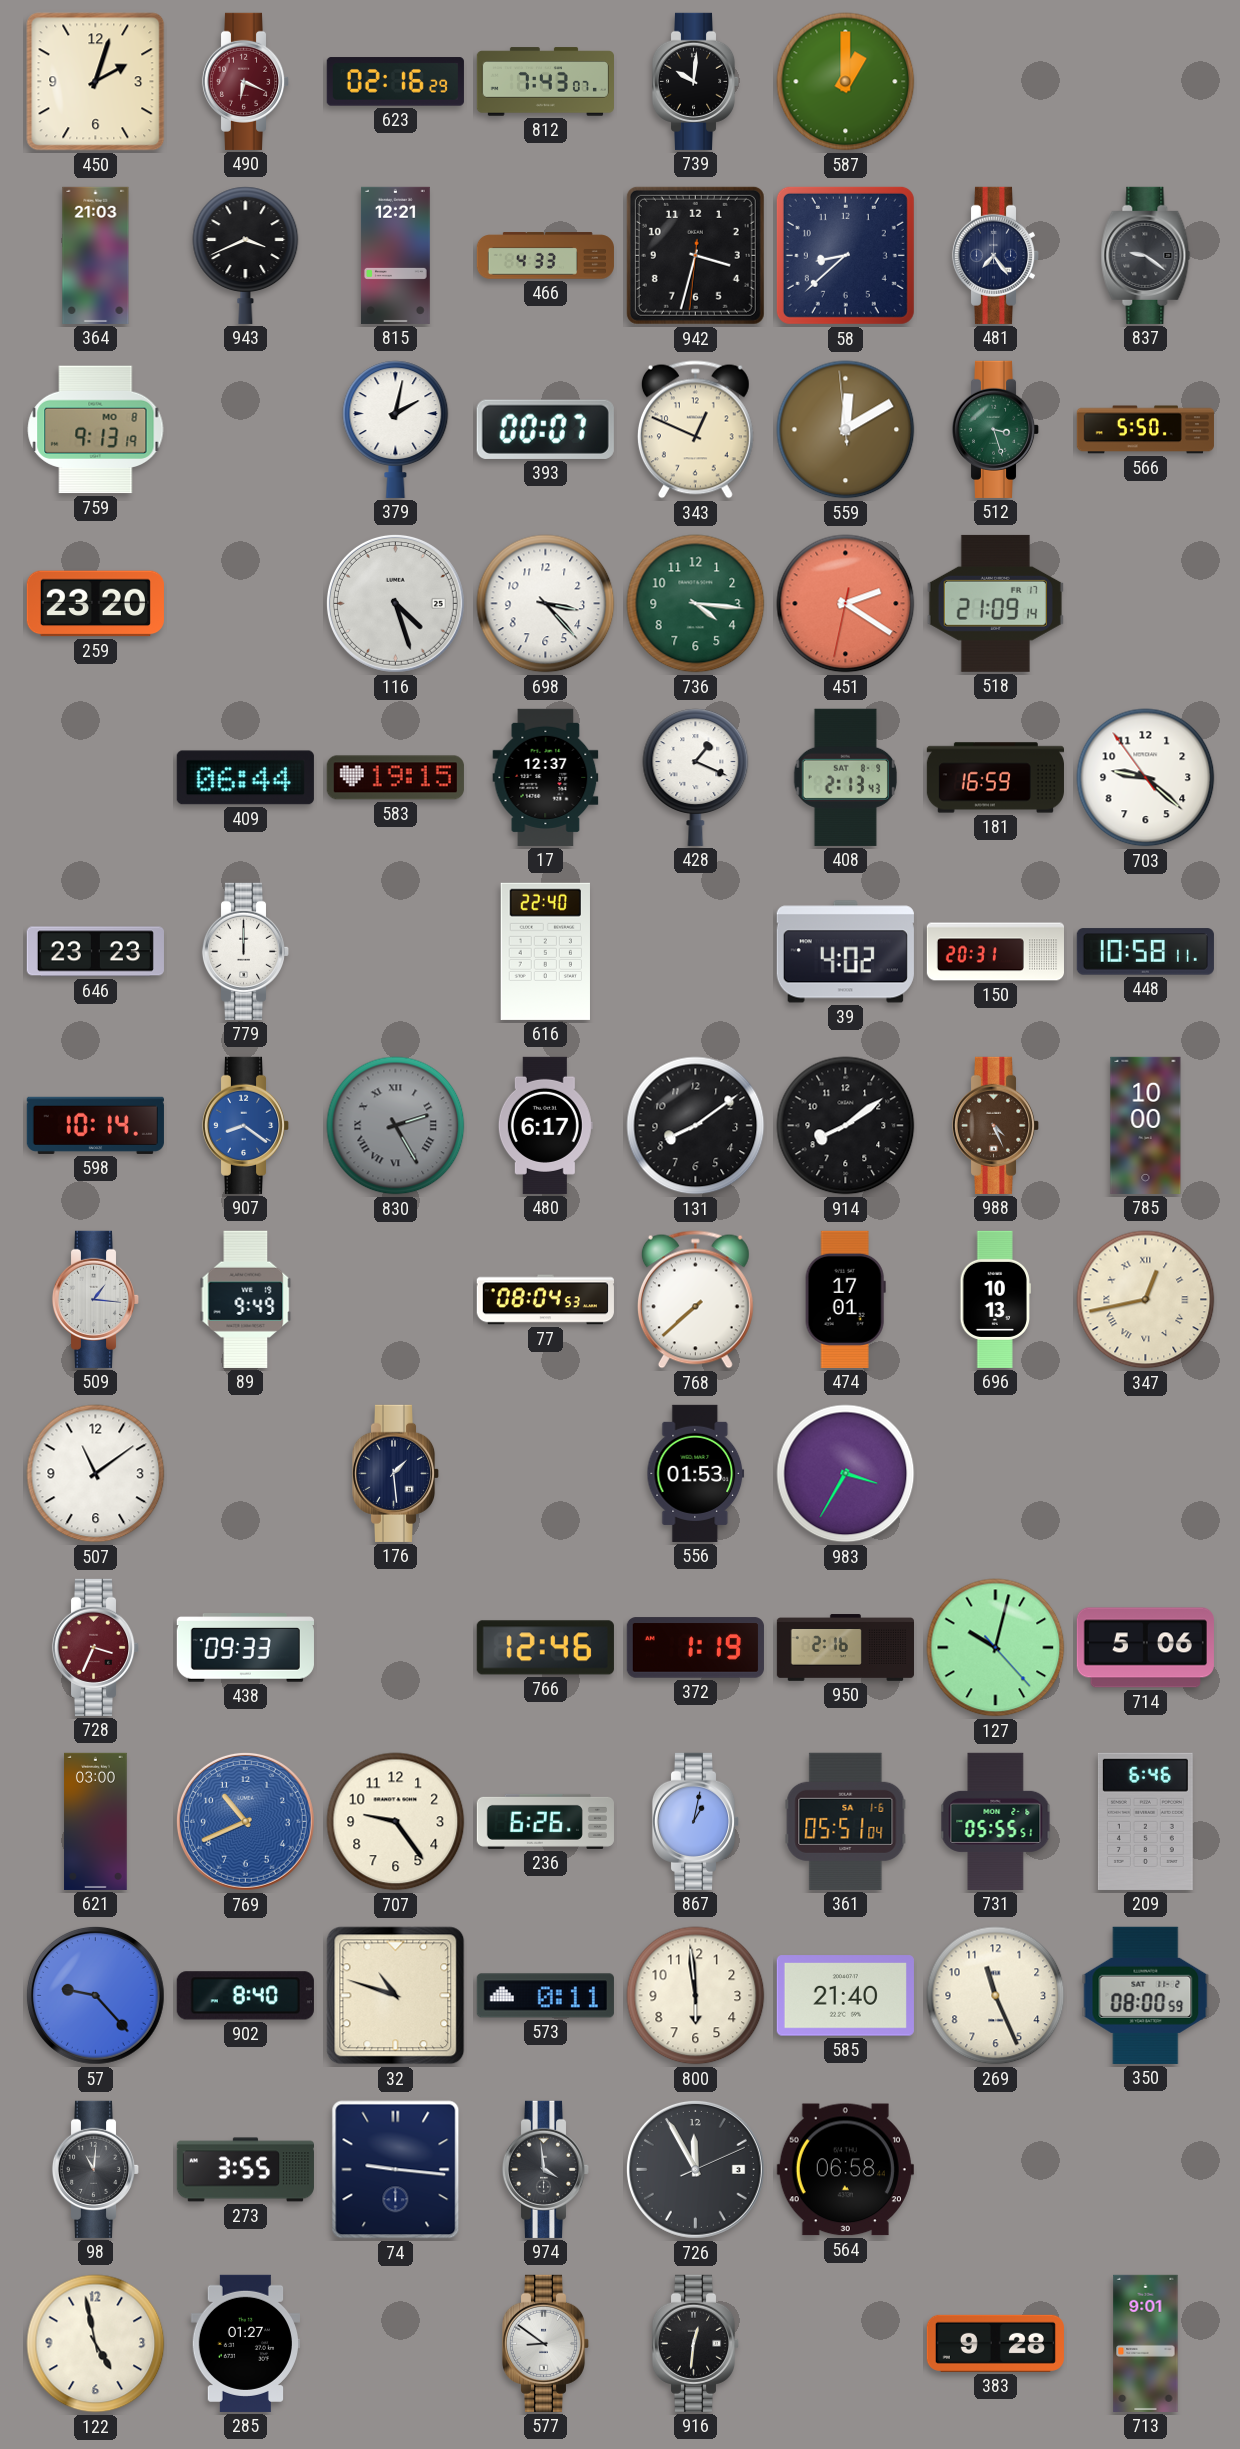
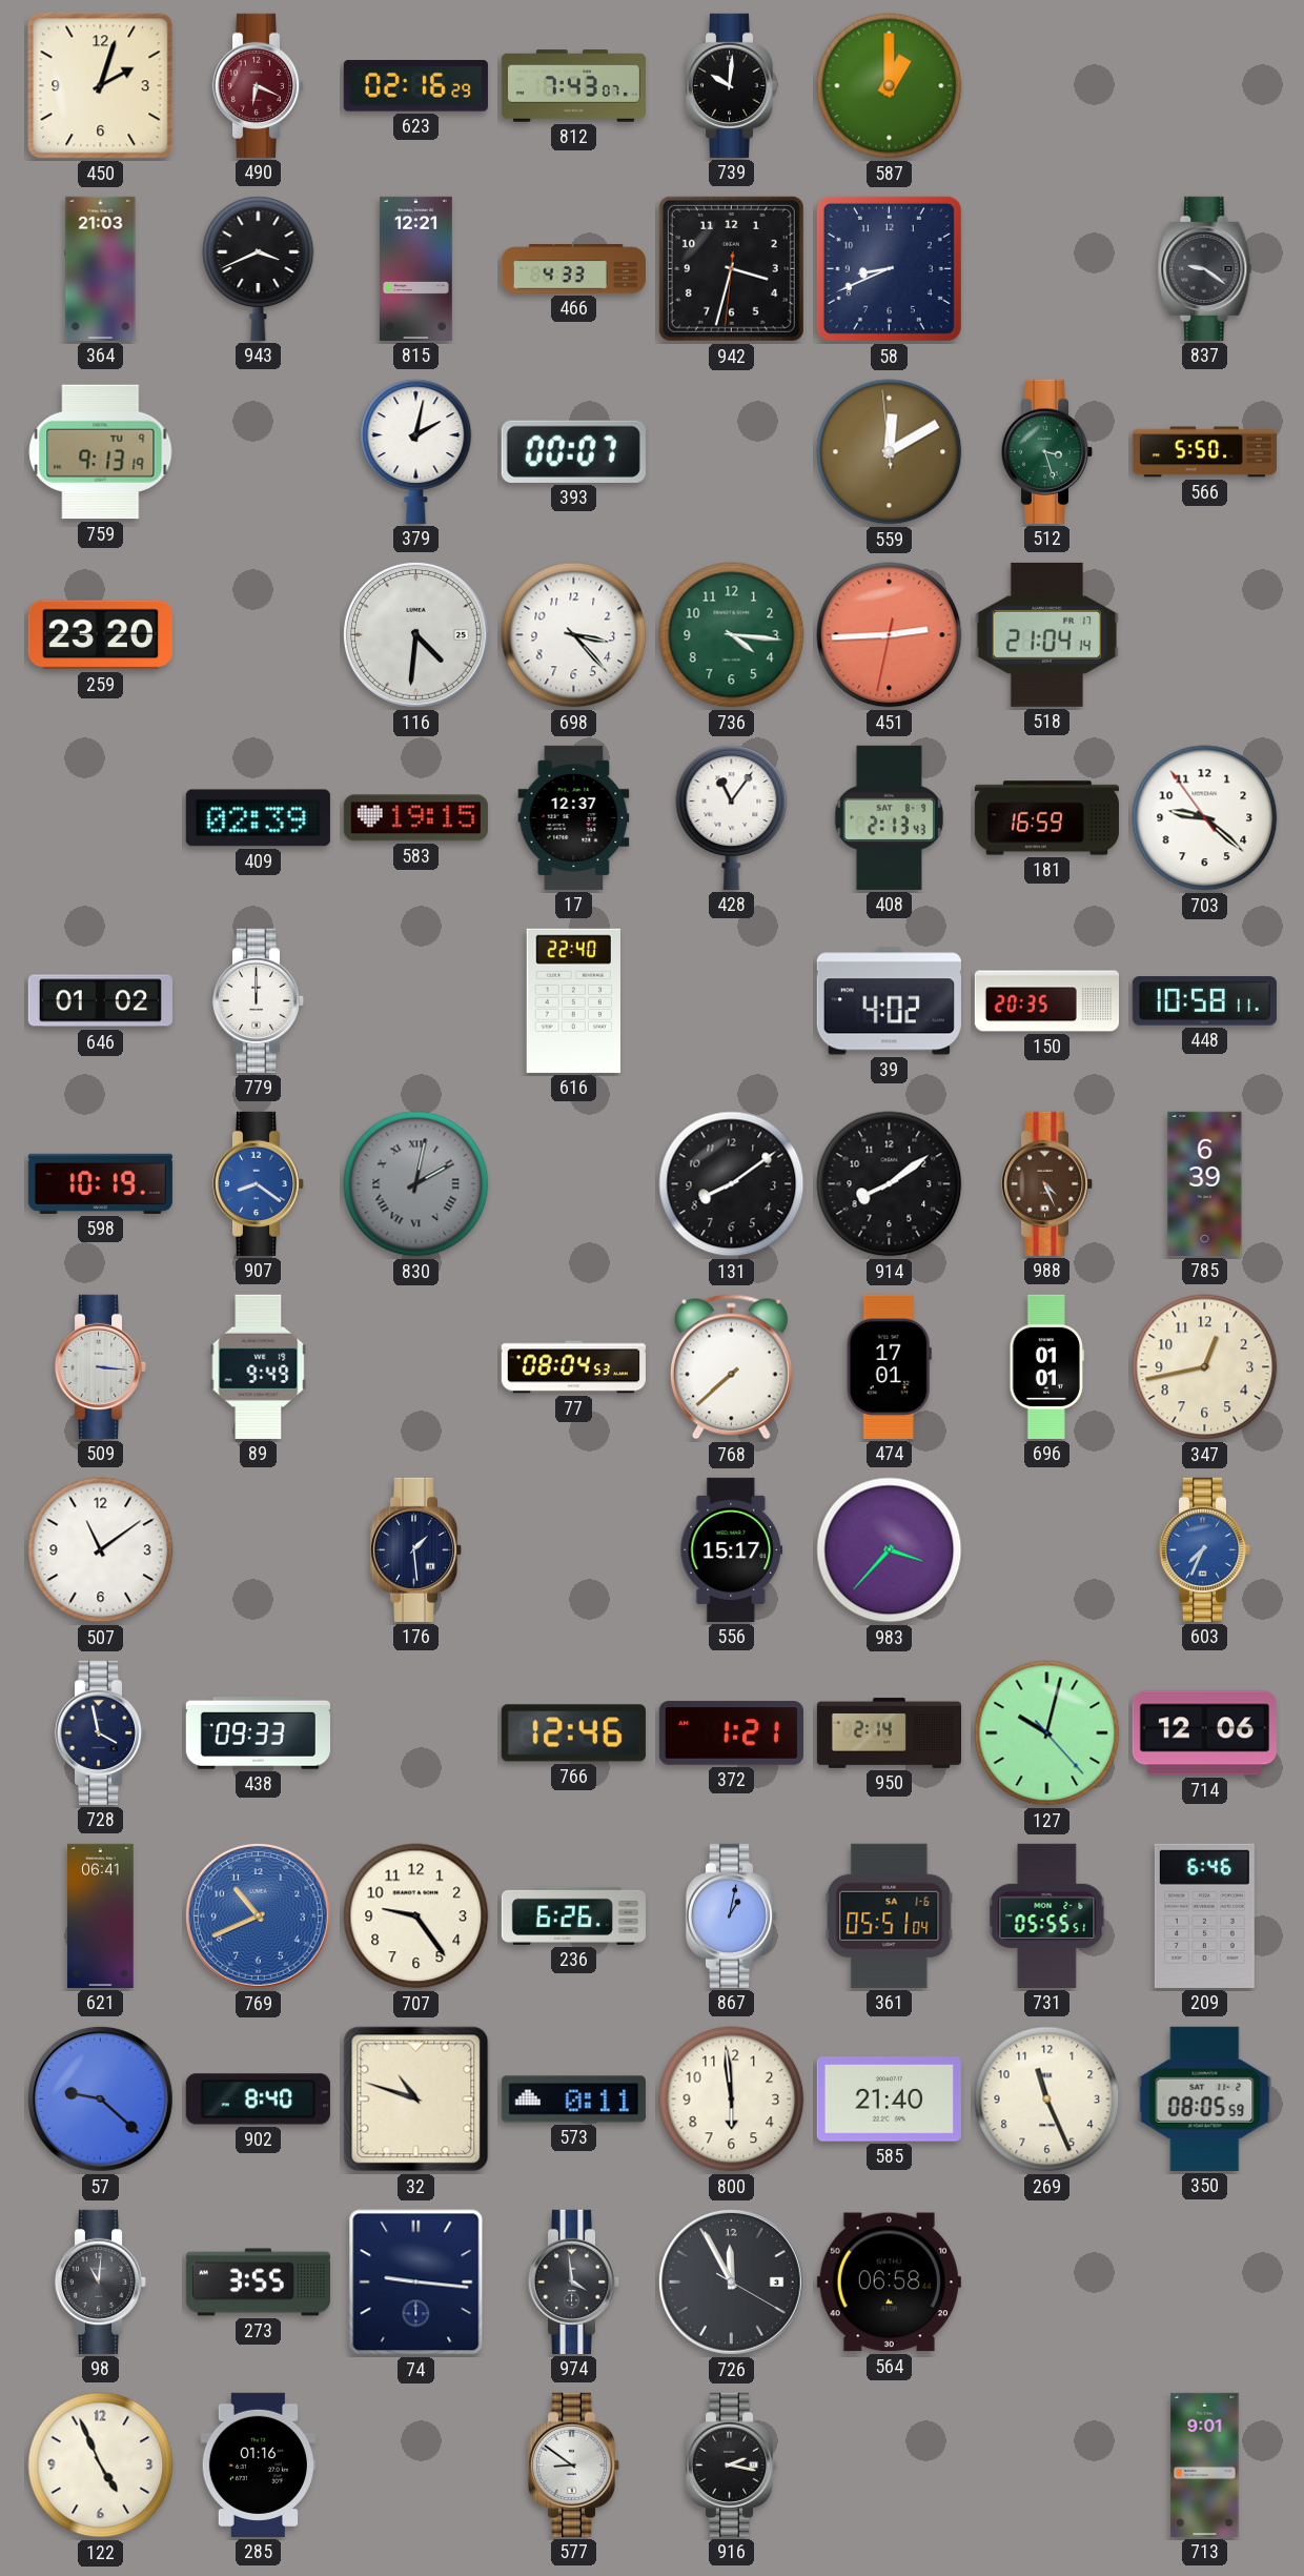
58: 8:38 -> 8:41
481: 7:24 -> none
759 date: MO 8 -> TU 9
343: 12:49 -> none
116: 4:27 -> 4:31
451: 2:20 -> 2:44
518: 21:09 -> 21:04
409: 06:44 -> 02:39
428: 1:19 -> 11:06
646: 23:23 -> 01:02
150: 20:31 -> 20:35
598: 10:14 -> 10:19
830: 2:25 -> 2:02
480: 6:17 -> none
785: 10:00 -> 6:39
509: 1:16 -> 3:16
696: 10:13 -> 01:01
347 numerals: Roman -> Arabic
556: 01:53 -> 15:17
983: 3:35 -> 3:37
603: none -> 7:34
728: 3:34 -> 3:58
728 dial: burgundy -> navy
372: 1:19 -> 1:21
950: 2:16 -> 2:14
714: 5:06 -> 12:06
621: 03:00 -> 06:41
57: 9:23 -> 9:22
350: 08:00 -> 08:05
726: 11:55:11 -> 11:55:20
122: 4:58 -> 4:56
285: 01:27 -> 01:16
916: 12:31 -> 2:17
383: 9:28 -> none
